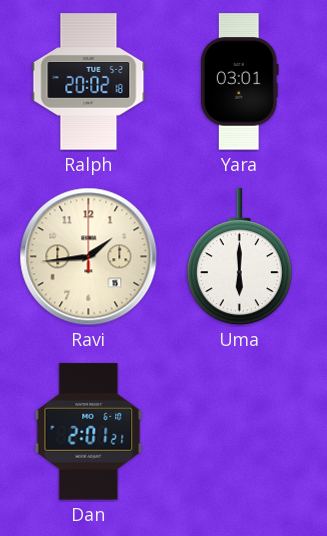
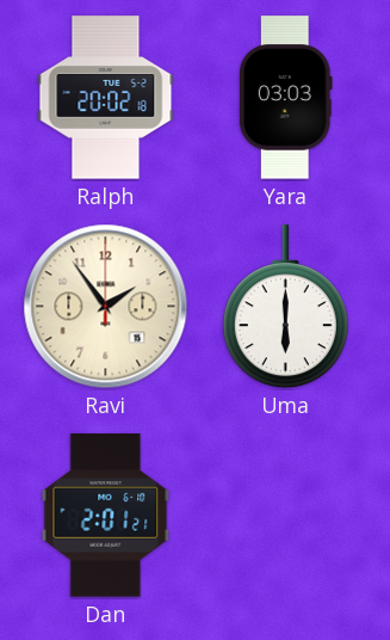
Yara: 03:01 -> 03:03
Ravi: 1:44 -> 1:54
